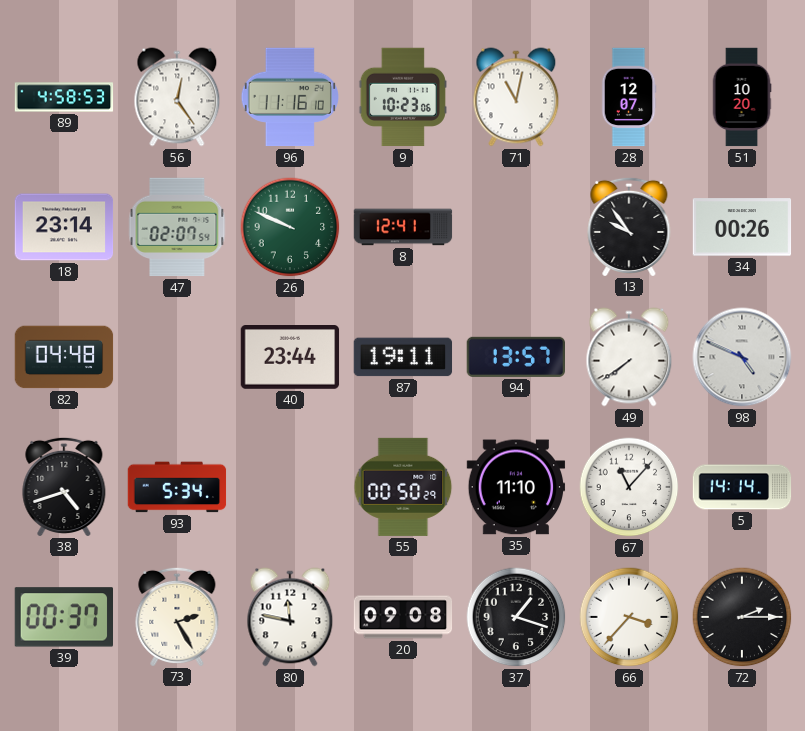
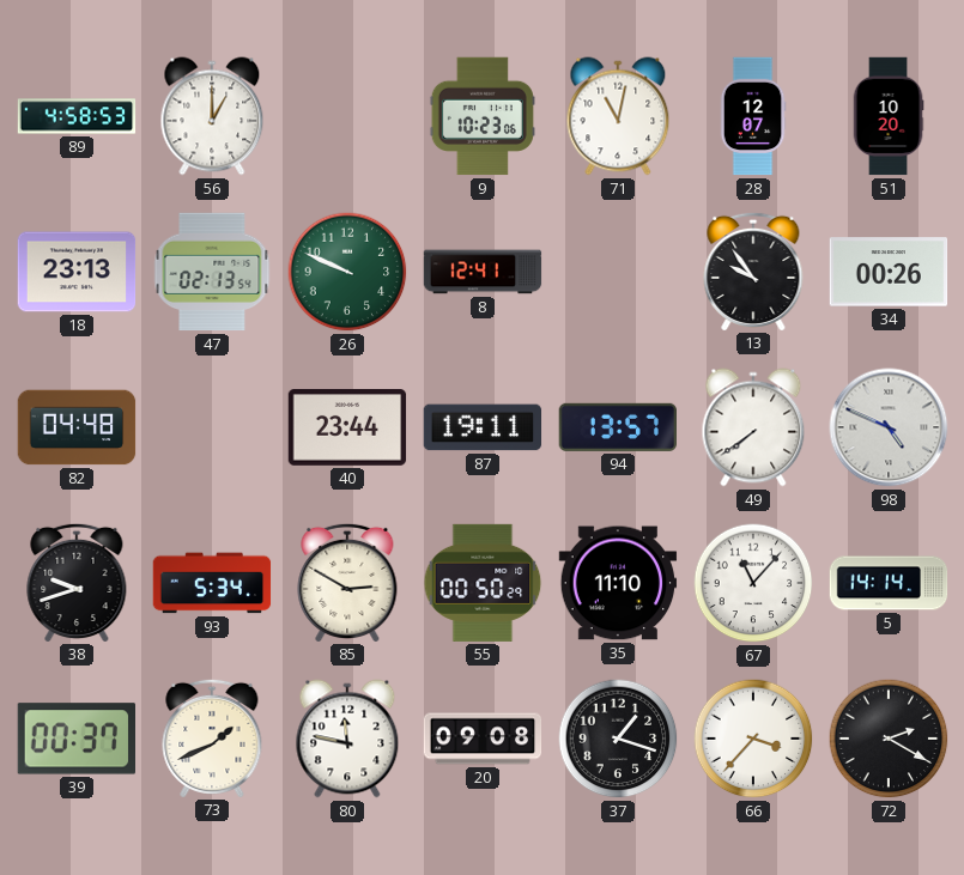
56: 12:24 -> 1:00
96: 11:16 -> none
18: 23:14 -> 23:13
47: 02:07 -> 02:13
38: 4:42 -> 9:42
85: none -> 2:50
73: 2:25 -> 1:41
72: 2:15 -> 2:20
